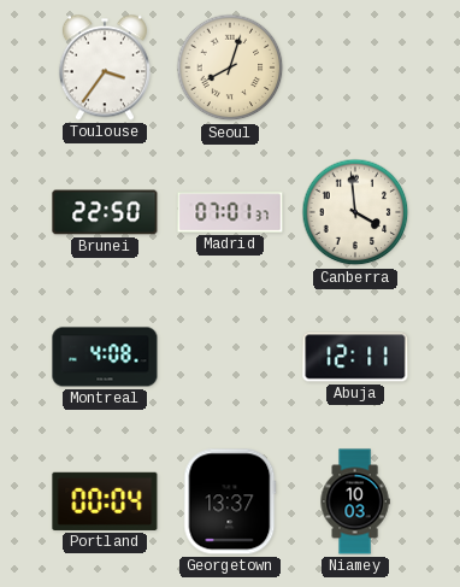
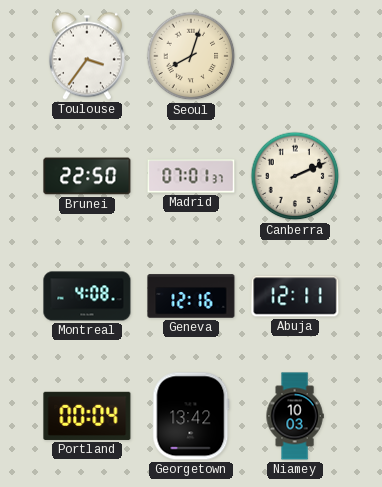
Canberra: 3:59 -> 2:11
Geneva: none -> 12:16
Georgetown: 13:37 -> 13:42
